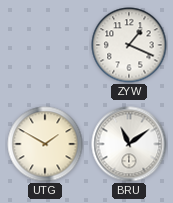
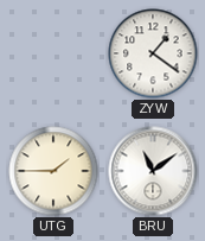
ZYW: 1:19 -> 1:21
UTG: 1:50 -> 1:45
